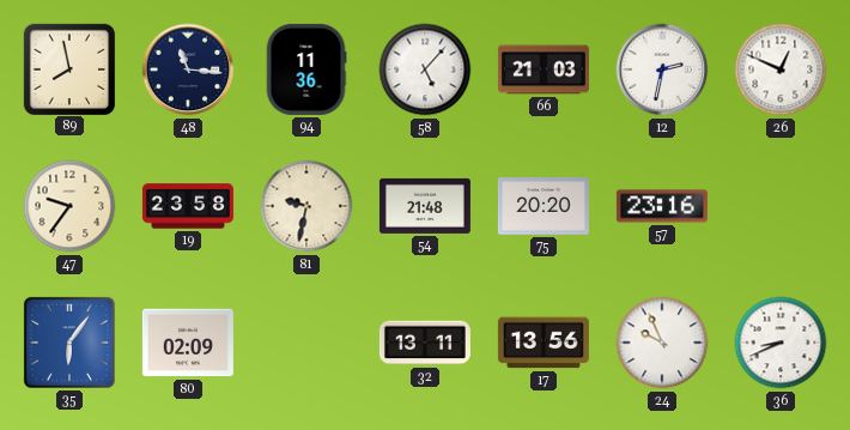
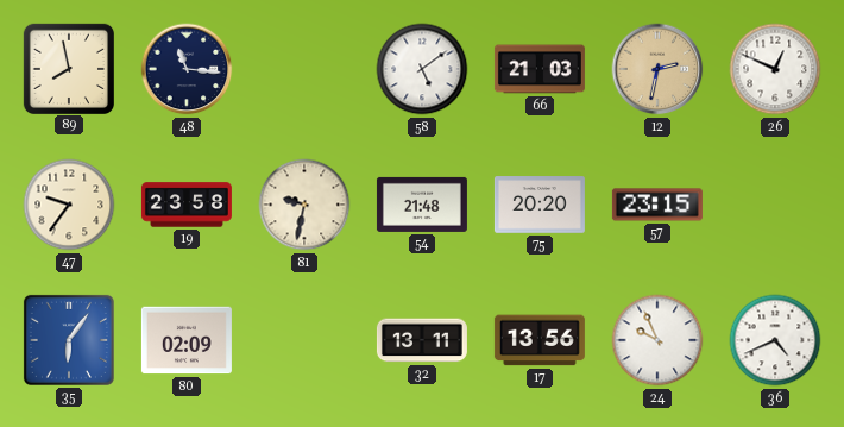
94: 11:36 -> none
58: 5:07 -> 5:09
12 dial: white -> champagne
57: 23:16 -> 23:15
36: 8:41 -> 4:41
